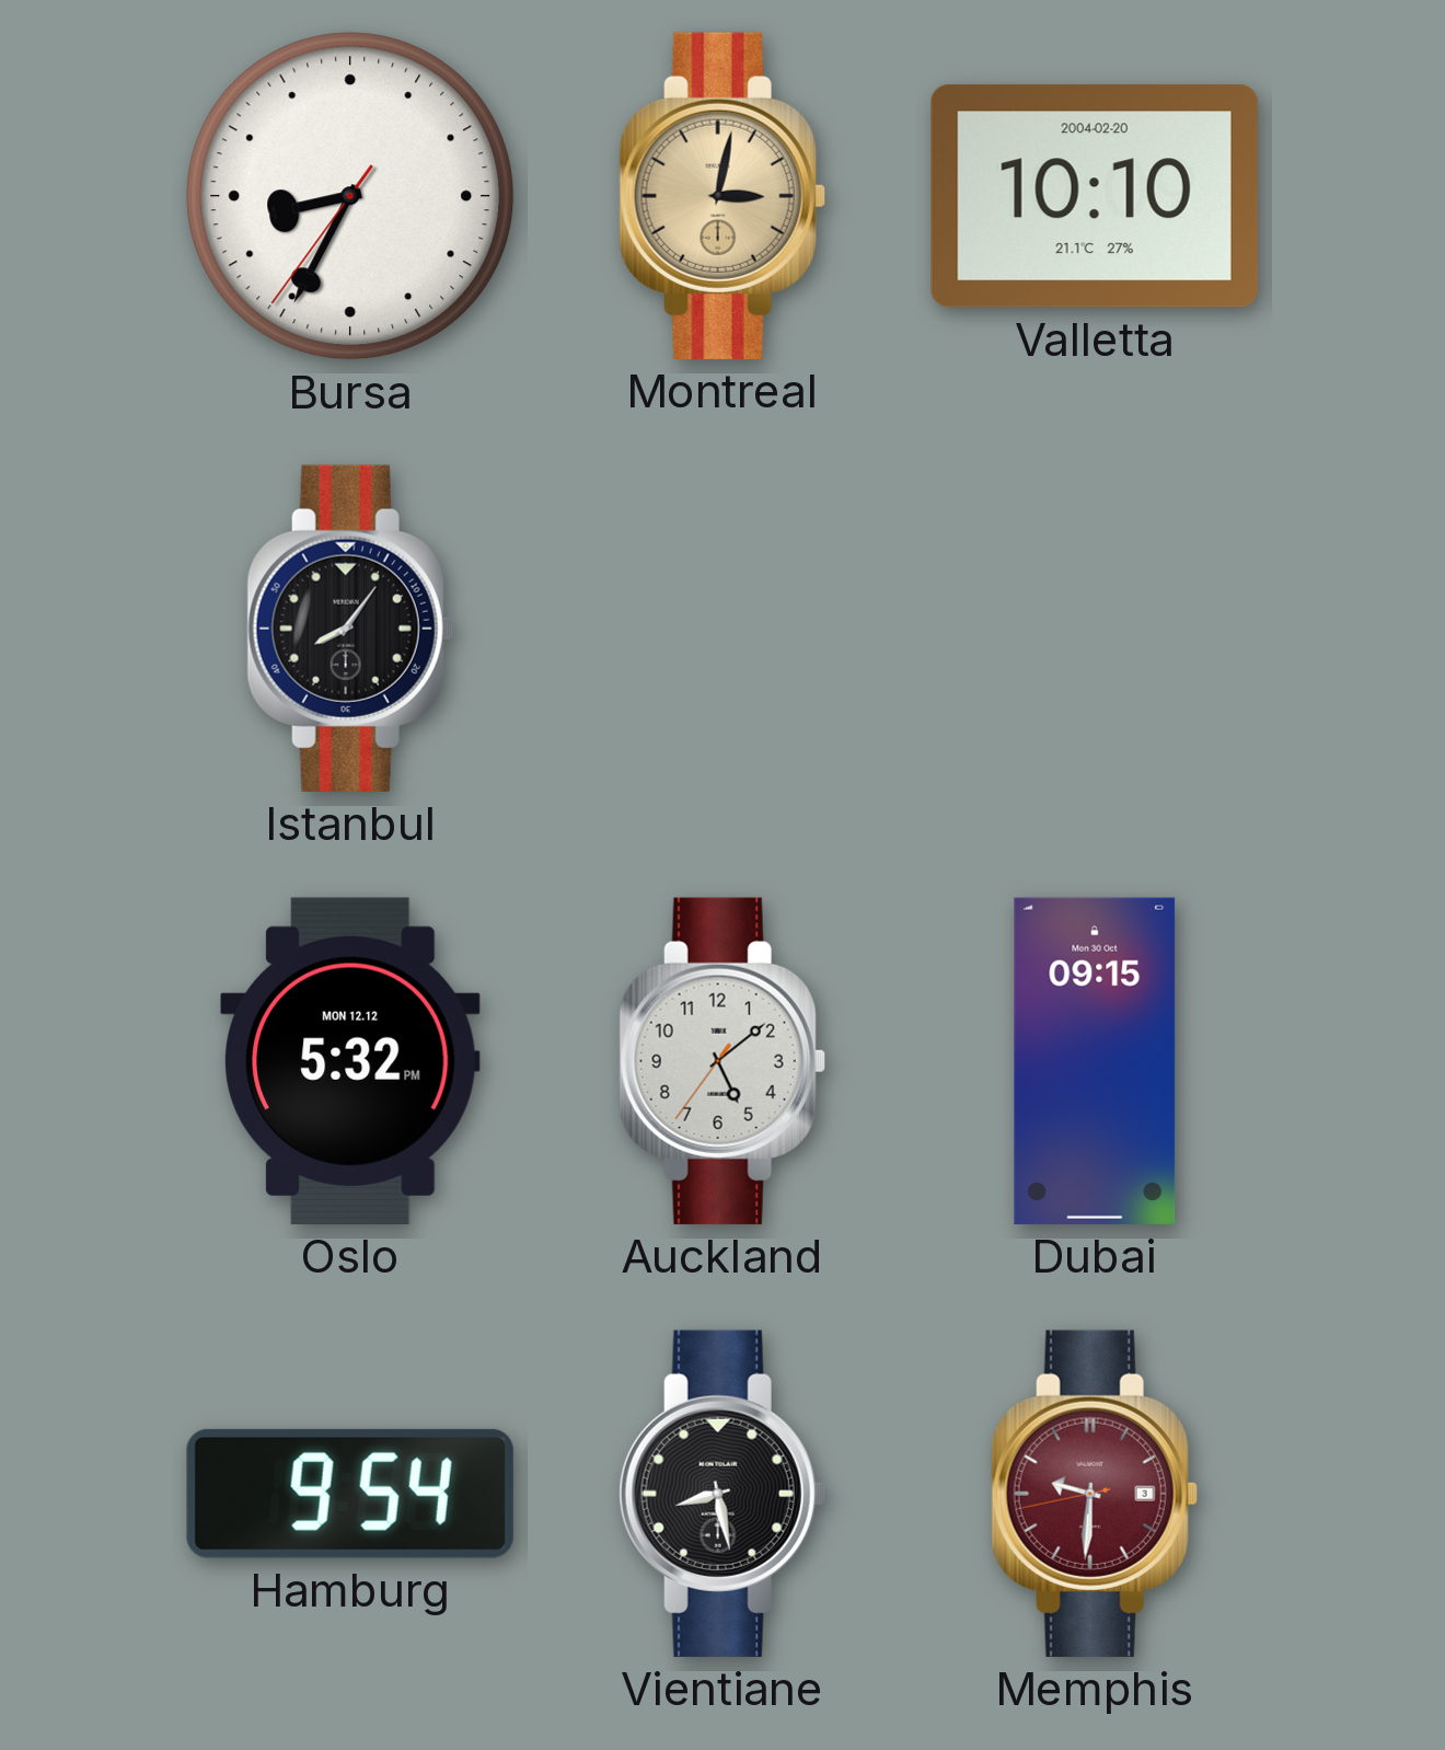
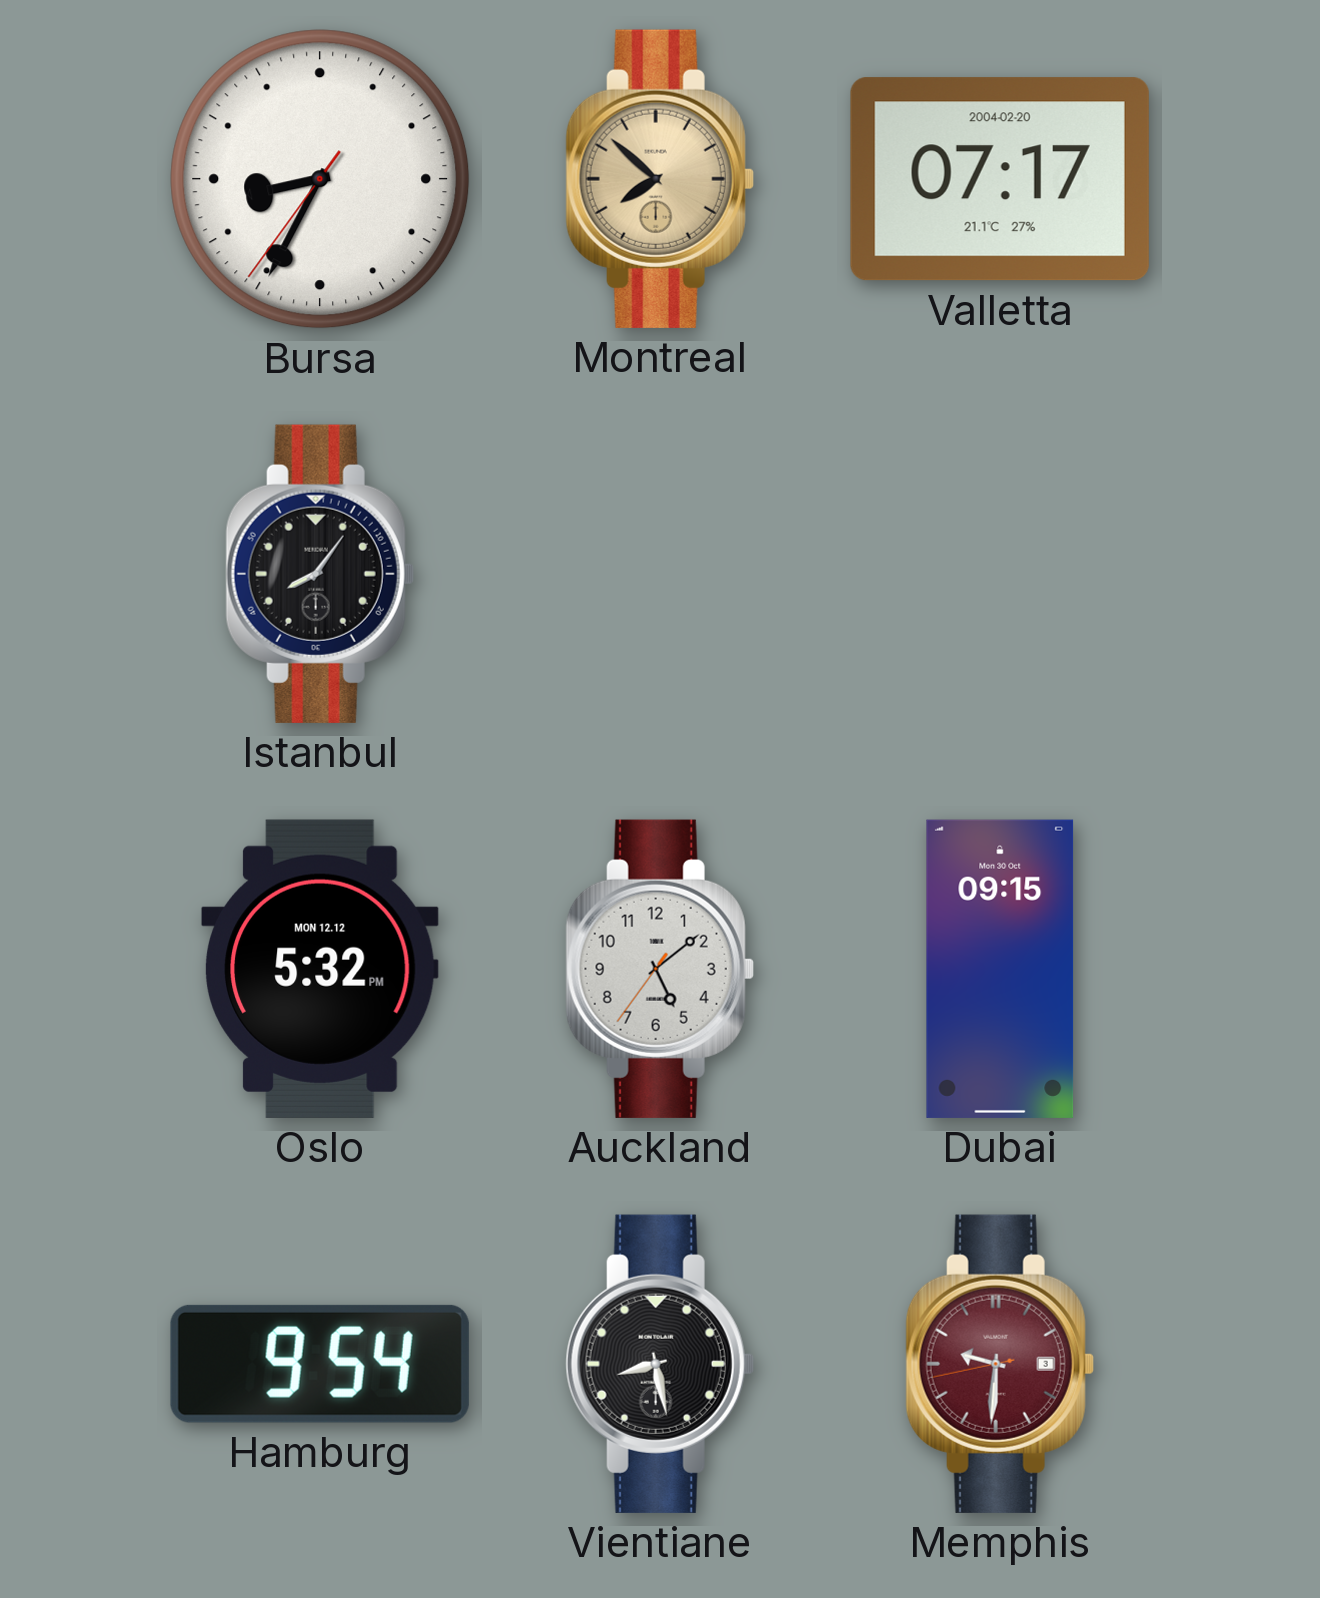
Montreal: 3:02 -> 7:52
Valletta: 10:10 -> 07:17
